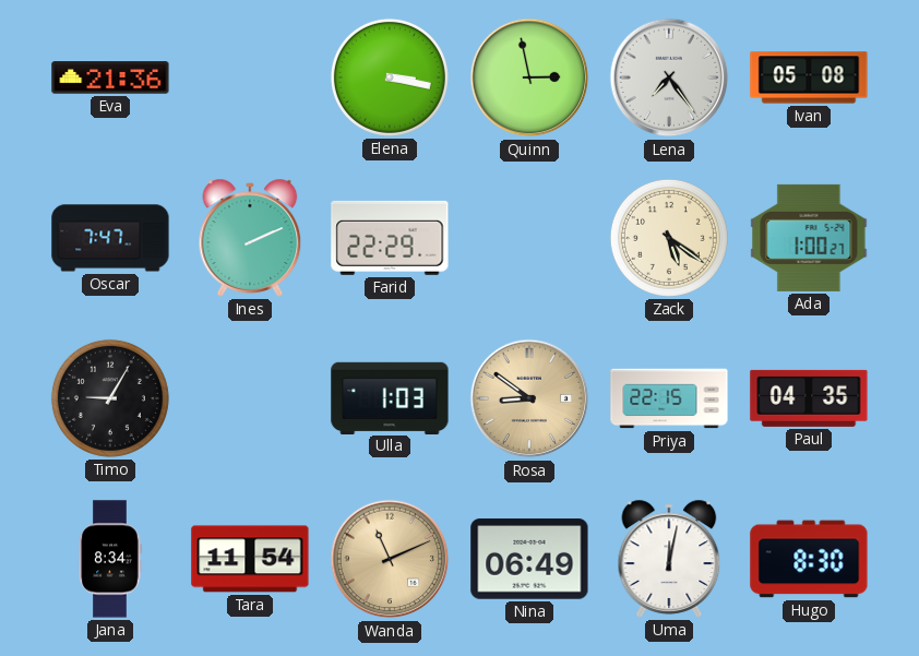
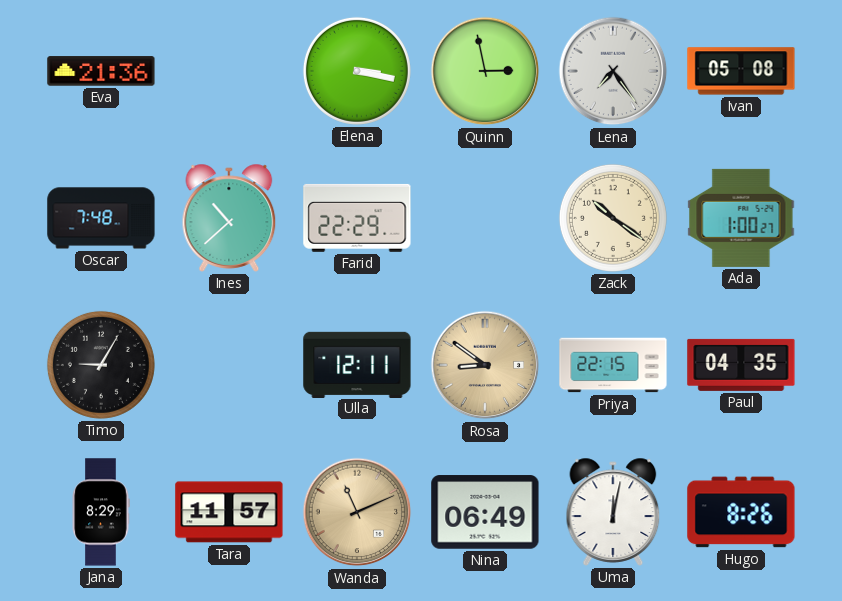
Oscar: 7:47 -> 7:48
Ines: 2:11 -> 10:38
Zack: 5:21 -> 10:21
Ulla: 1:03 -> 12:11
Jana: 8:34 -> 8:29
Tara: 11:54 -> 11:57
Hugo: 8:30 -> 8:26
